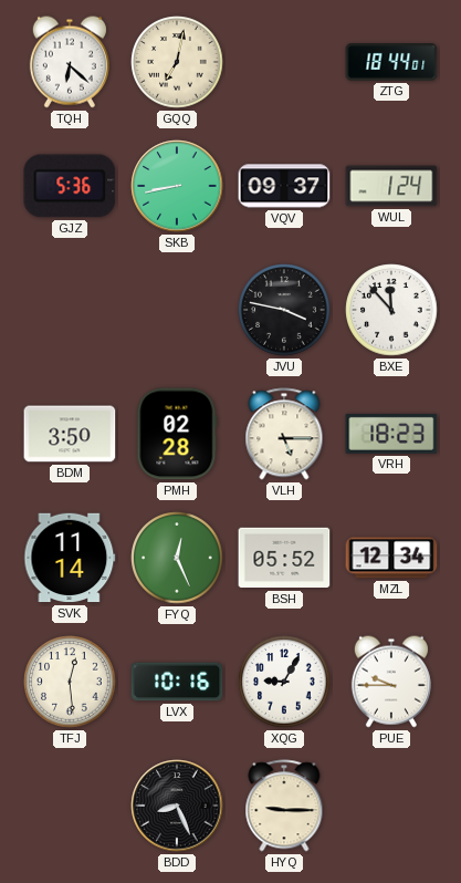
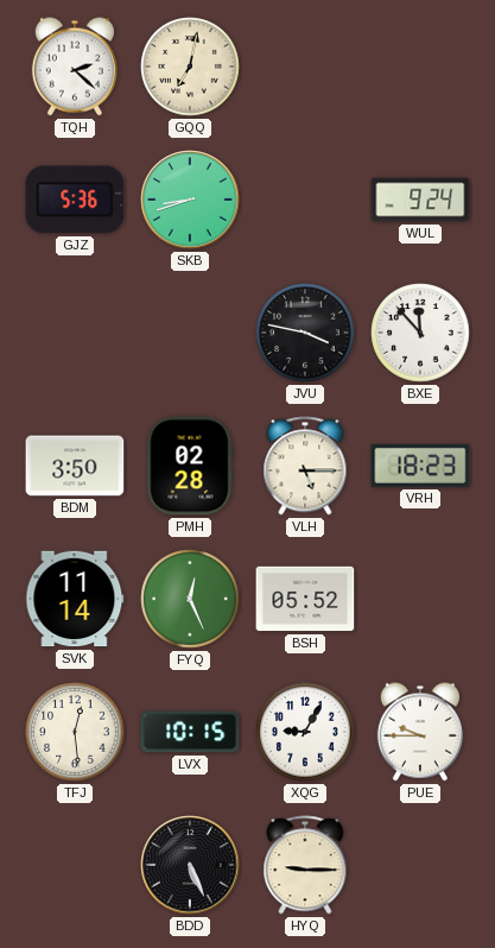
TQH: 6:22 -> 2:22
ZTG: 18:44 -> none
SKB: 8:43 -> 8:42
VQV: 09:37 -> none
WUL: 1:24 -> 9:24
MZL: 12:34 -> none
LVX: 10:16 -> 10:15
BDD: 8:26 -> 5:26
